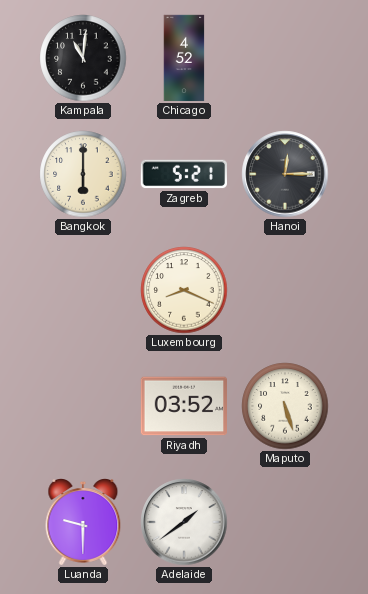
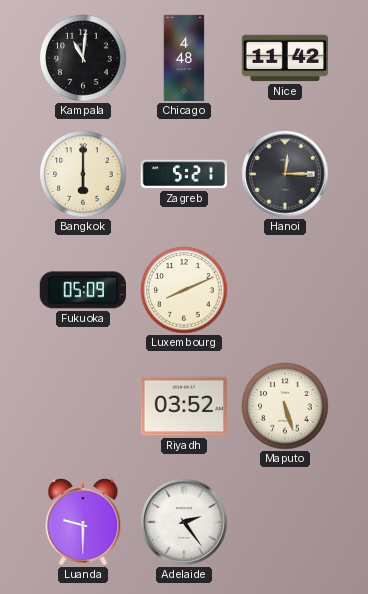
Chicago: 4:52 -> 4:48
Nice: none -> 11:42
Fukuoka: none -> 05:09
Luxembourg: 8:19 -> 8:11
Adelaide: 1:39 -> 2:24
